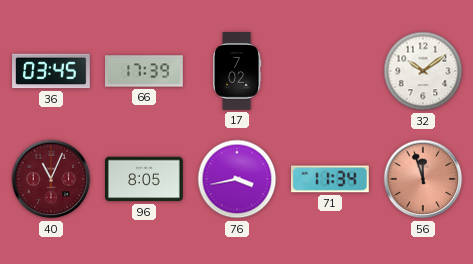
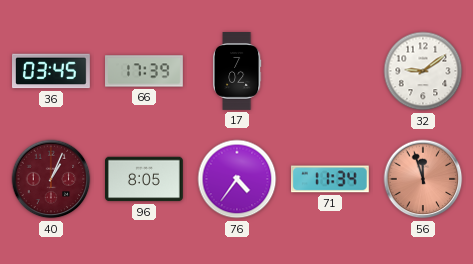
32: 10:09 -> 9:09
40: 11:04 -> 1:04
76: 3:43 -> 4:36
